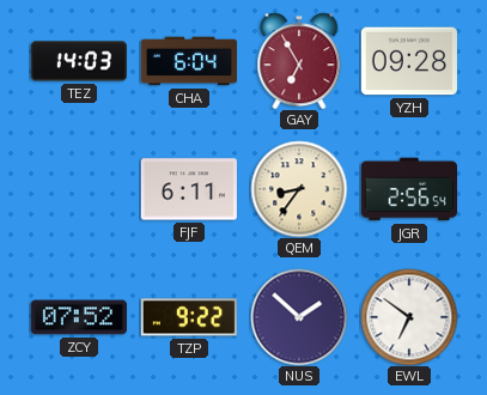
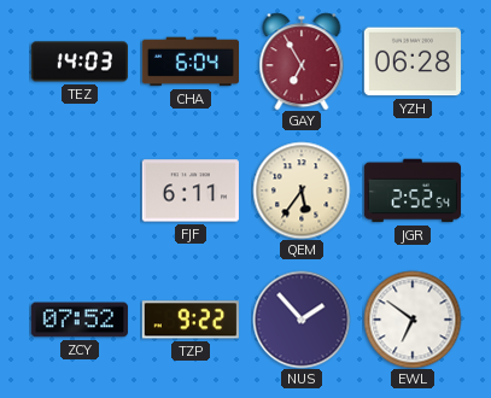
YZH: 09:28 -> 06:28
QEM: 8:36 -> 5:36
JGR: 2:56 -> 2:52
NUS: 1:52 -> 1:53
